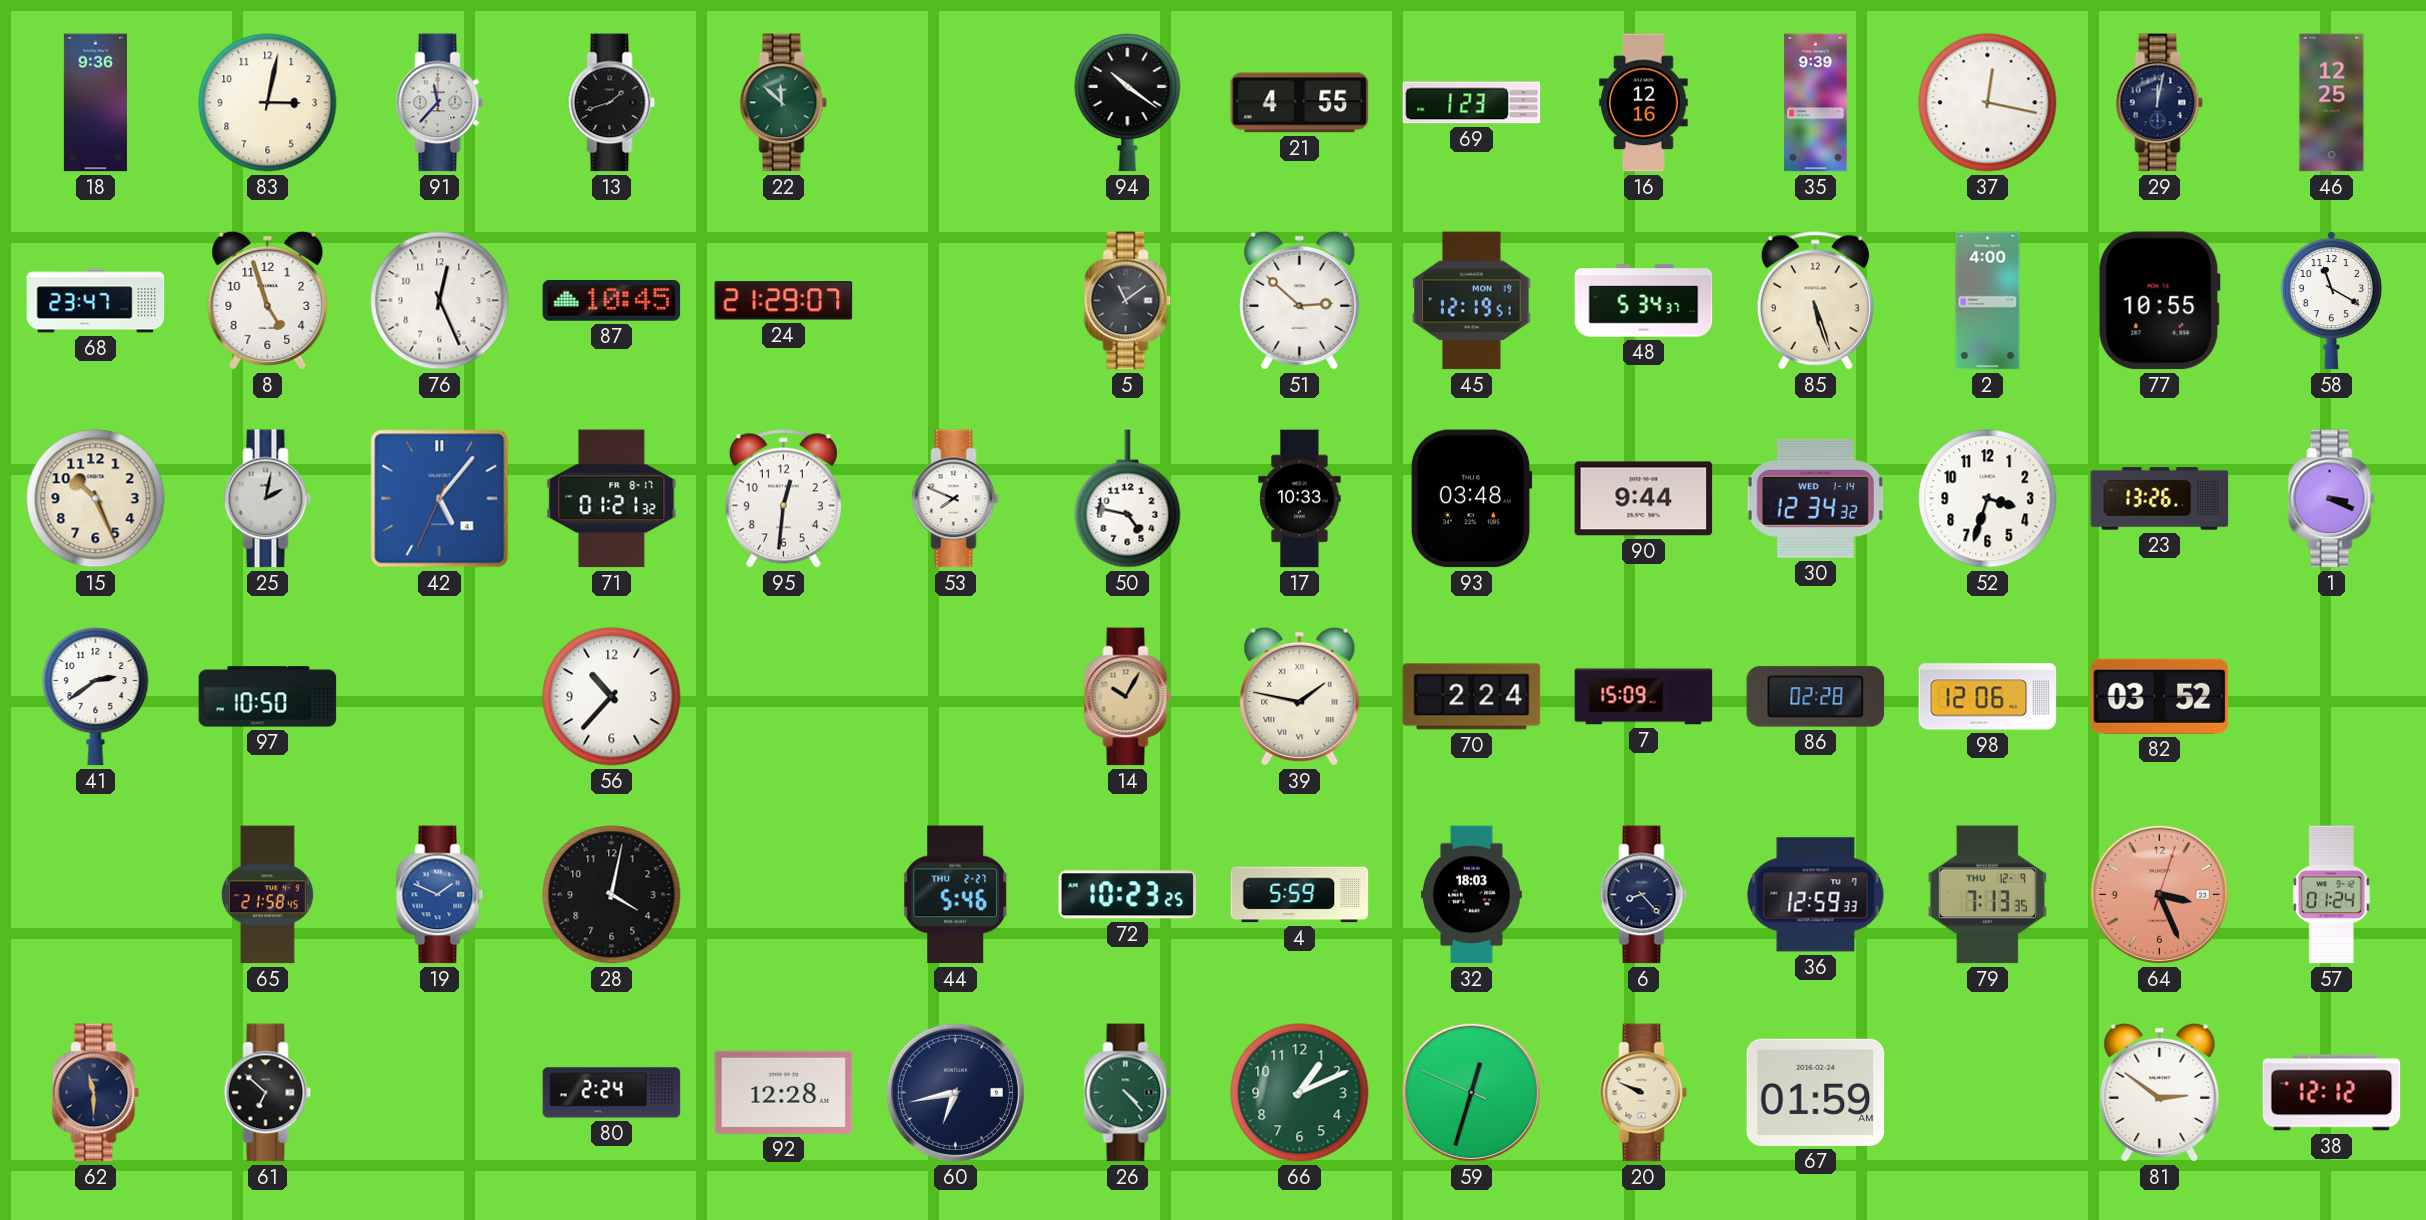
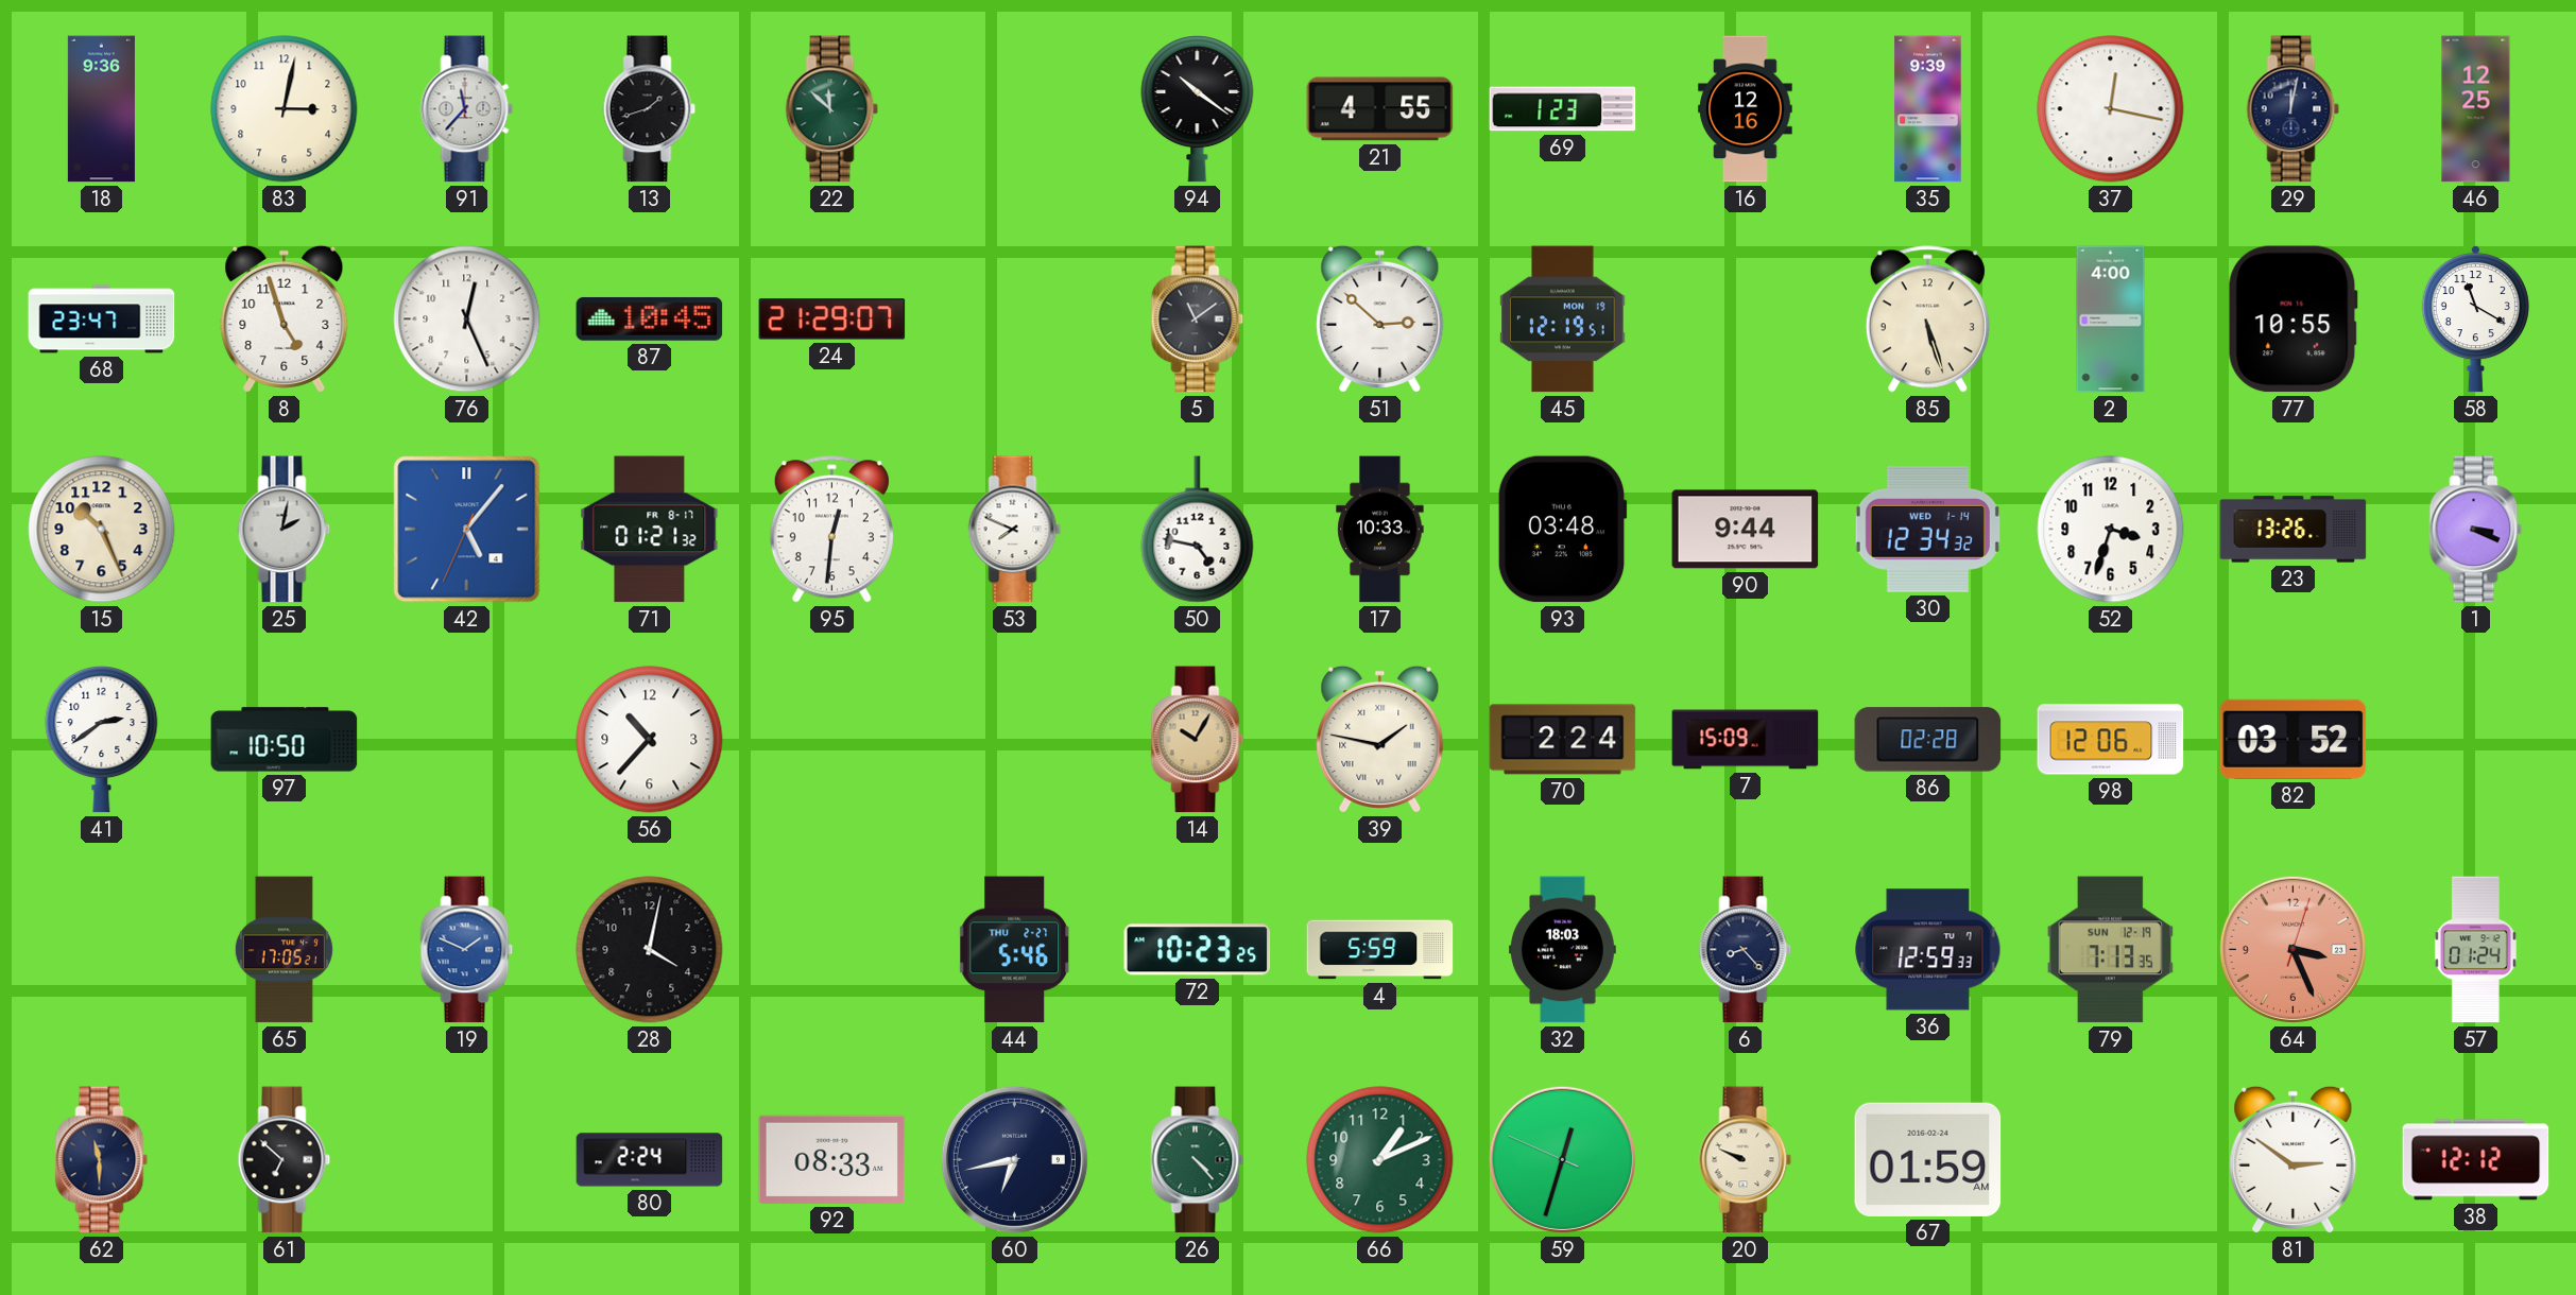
48: 5:34 -> none
65: 21:58 -> 17:05
79 date: THU 12-9 -> SUN 12-19
92: 12:28 -> 08:33
